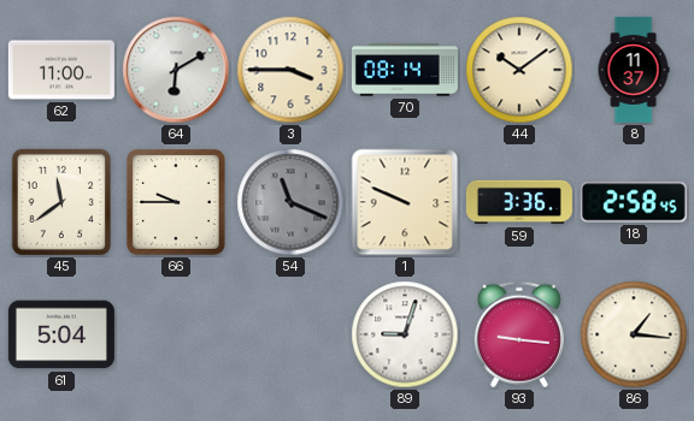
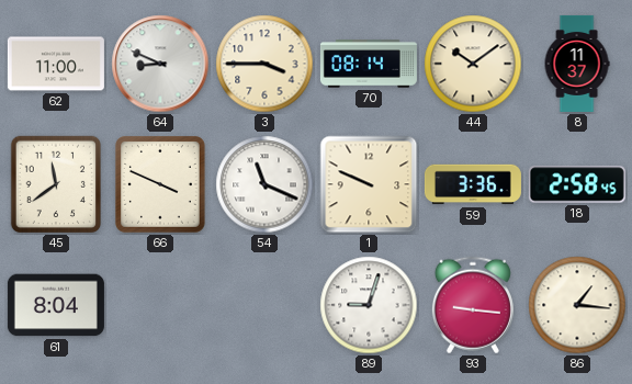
64: 6:10 -> 8:49
66: 9:45 -> 3:49
54 dial: grey -> white
61: 5:04 -> 8:04
